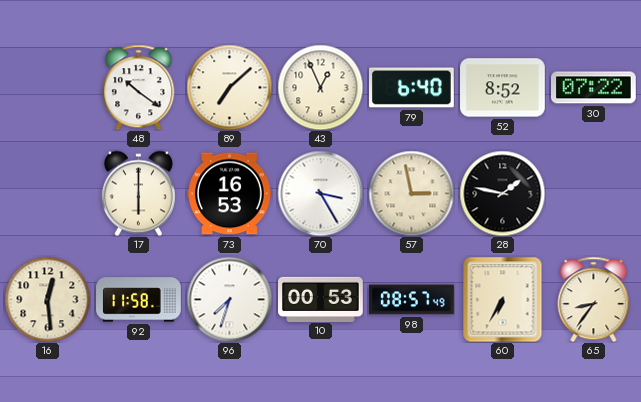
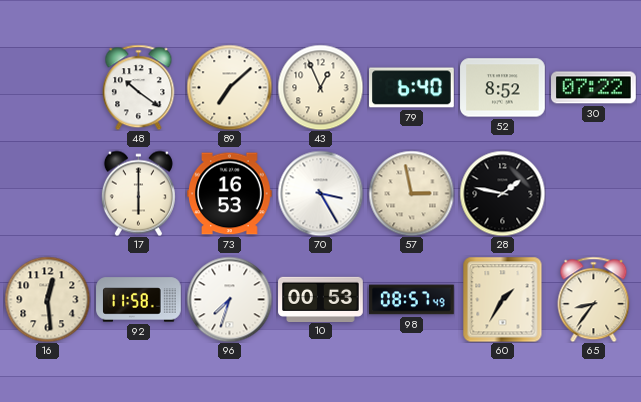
60: 6:35 -> 1:35
